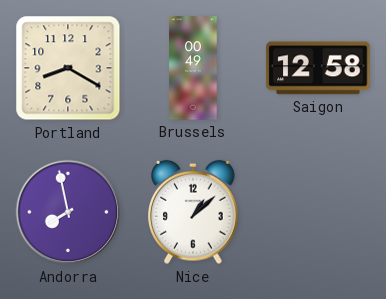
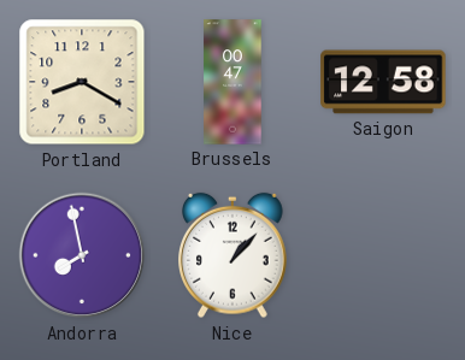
Brussels: 00:49 -> 00:47
Nice: 1:08 -> 1:07
